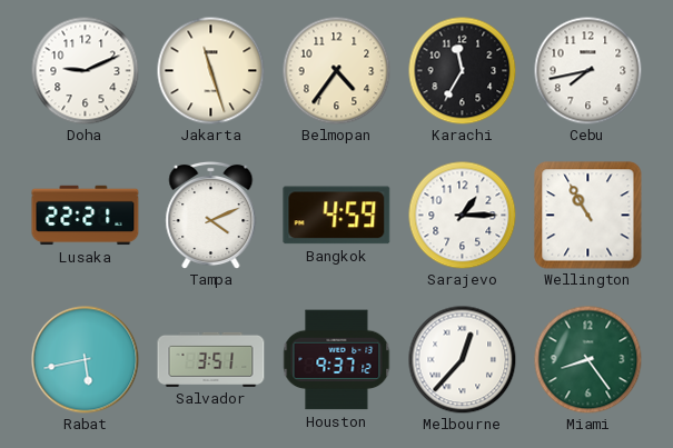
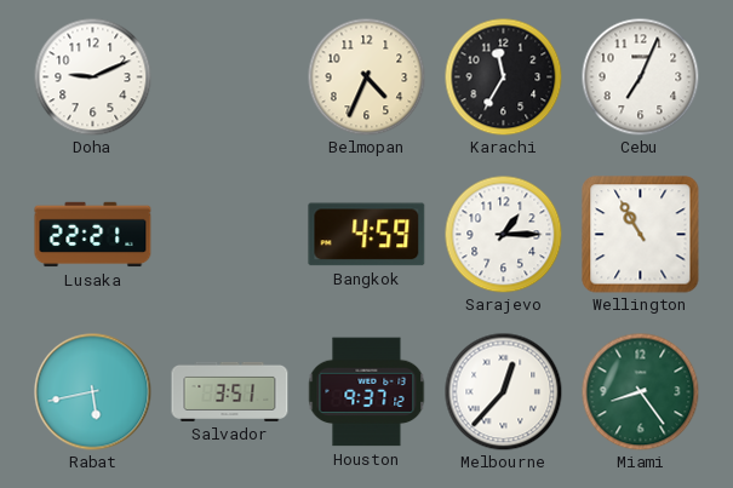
Jakarta: 11:27 -> none
Belmopan: 4:36 -> 4:34
Cebu: 7:43 -> 7:04
Tampa: 4:11 -> none
